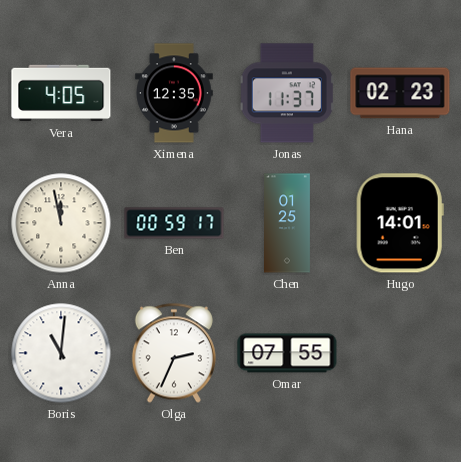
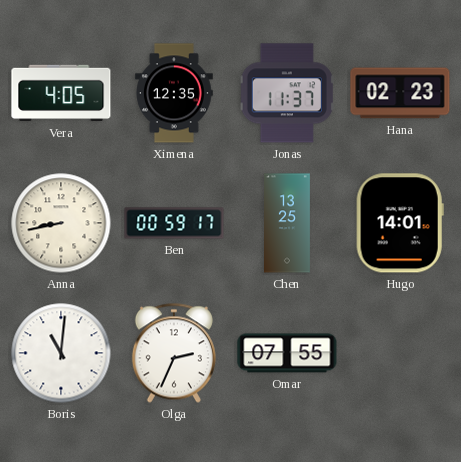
Anna: 11:58 -> 8:43
Chen: 01:25 -> 13:25
